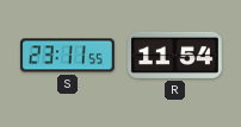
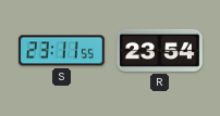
R: 11:54 -> 23:54
